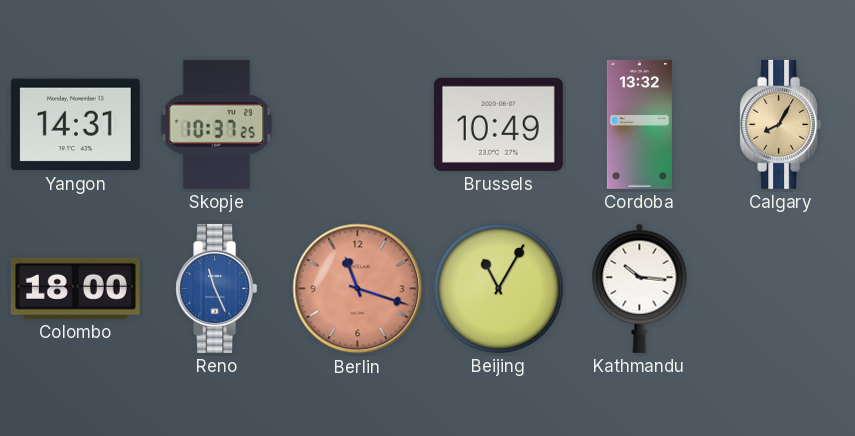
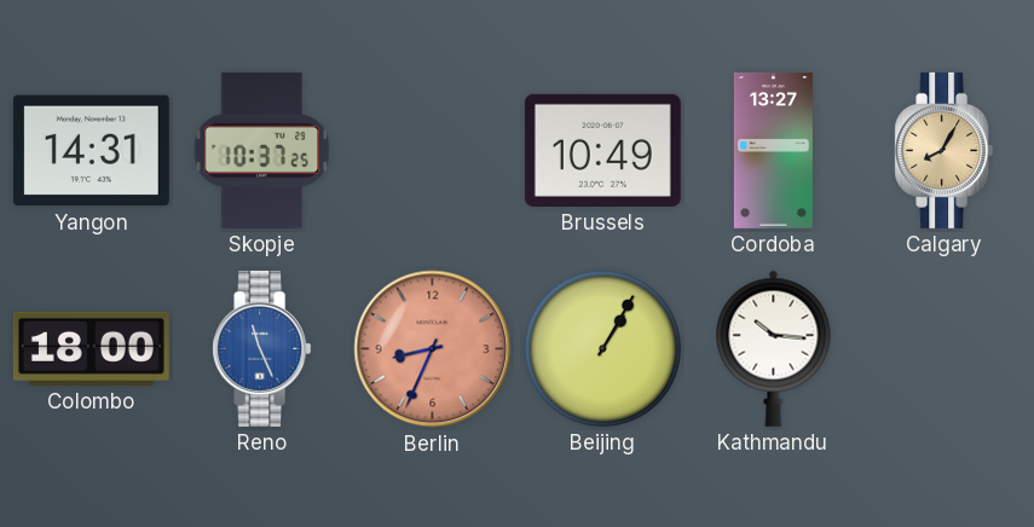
Cordoba: 13:32 -> 13:27
Berlin: 11:18 -> 8:34
Beijing: 11:05 -> 1:05
